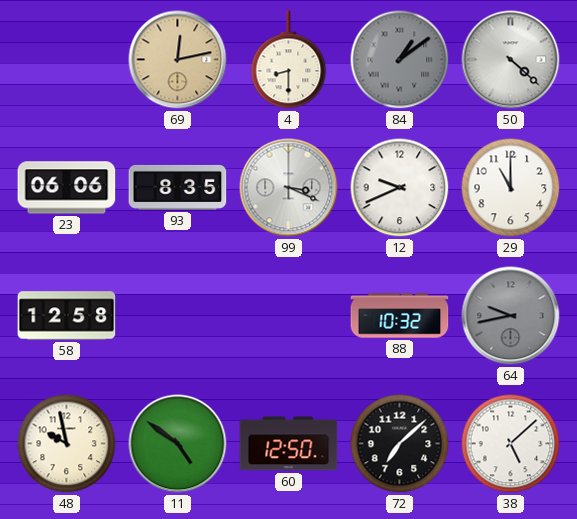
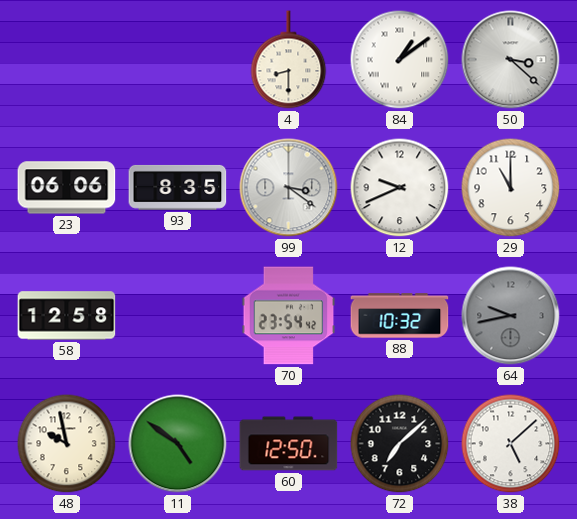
69: 12:13 -> none
84 dial: grey -> white
50: 4:22 -> 3:22
99: 3:19 -> 3:21
70: none -> 23:54
